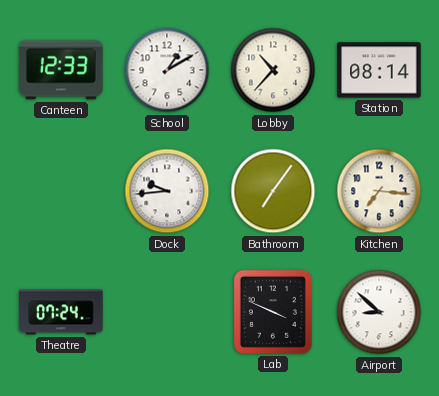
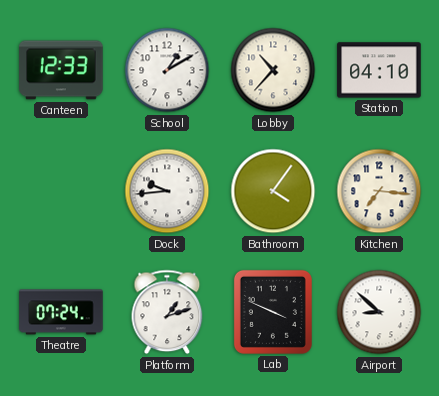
Station: 08:14 -> 04:10
Bathroom: 7:06 -> 4:06
Platform: none -> 1:12
